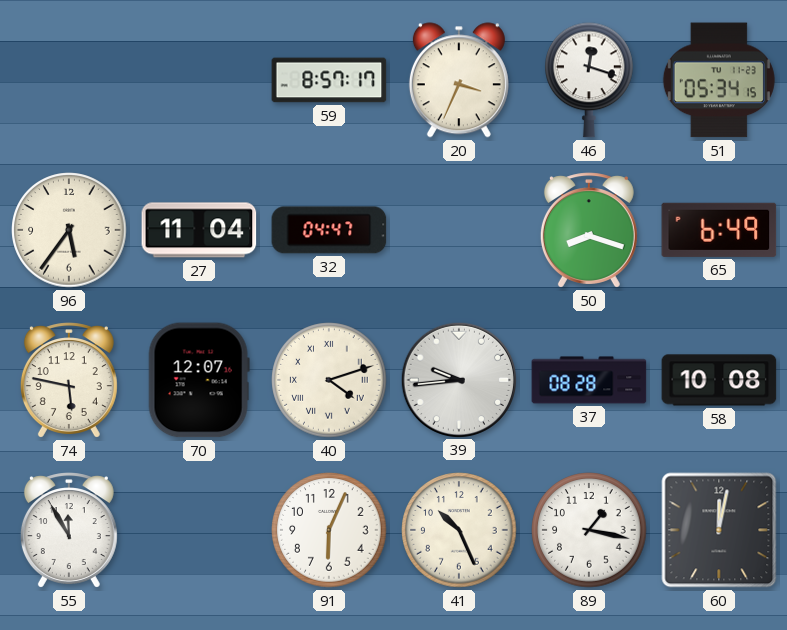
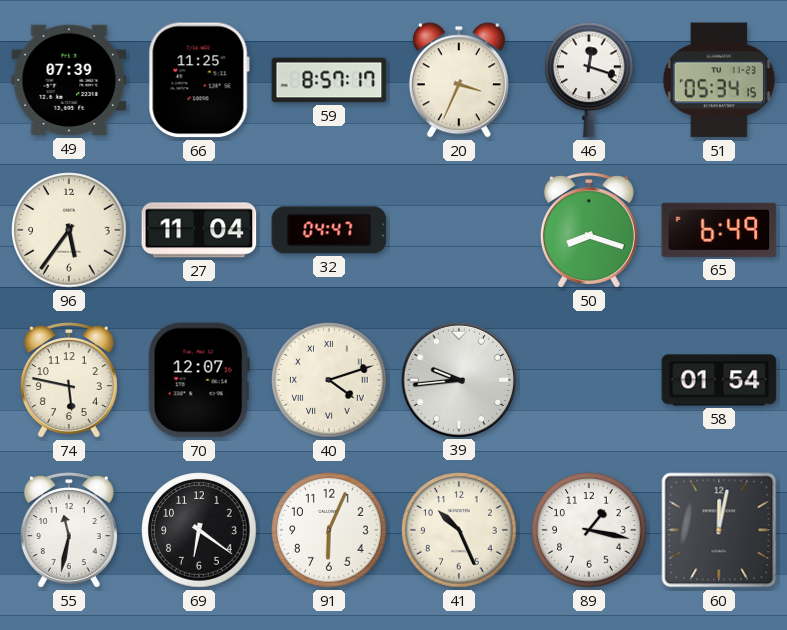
49: none -> 07:39
66: none -> 11:25
37: 08:28 -> none
58: 10:08 -> 01:54
55: 11:55 -> 11:32
69: none -> 6:21
